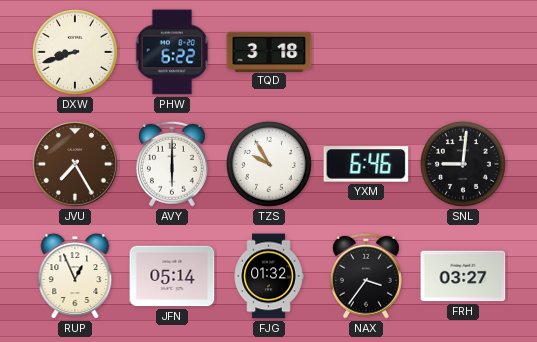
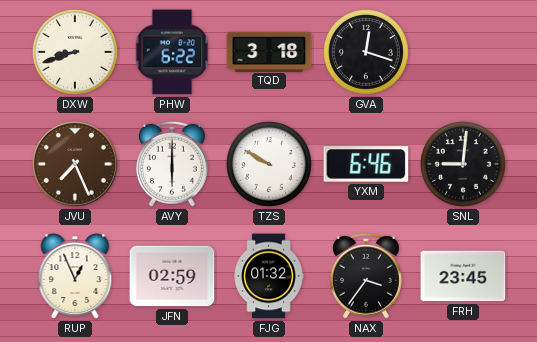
GVA: none -> 12:18
JVU: 7:25 -> 7:26
TZS: 9:55 -> 9:50
JFN: 05:14 -> 02:59
FRH: 03:27 -> 23:45
